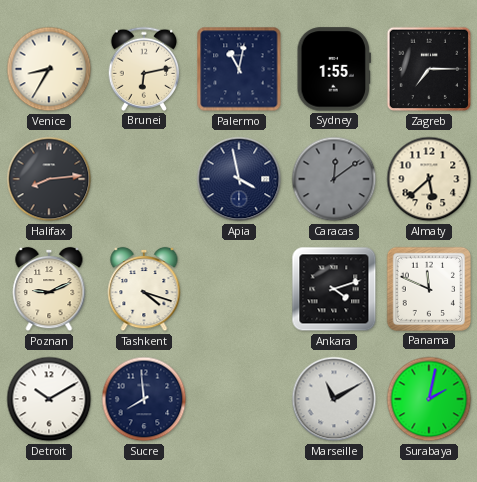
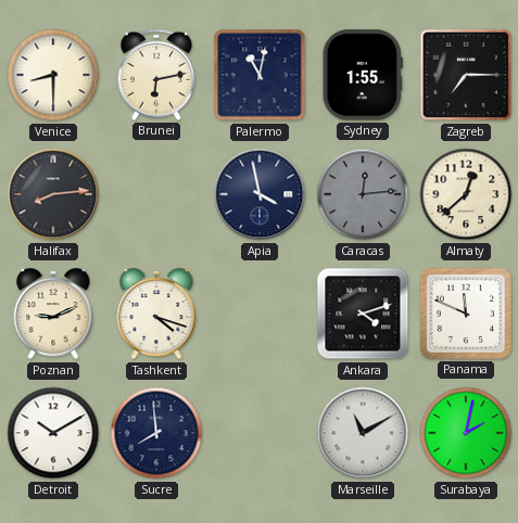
Venice: 8:35 -> 8:30
Caracas: 12:09 -> 12:14
Almaty: 5:38 -> 12:38
